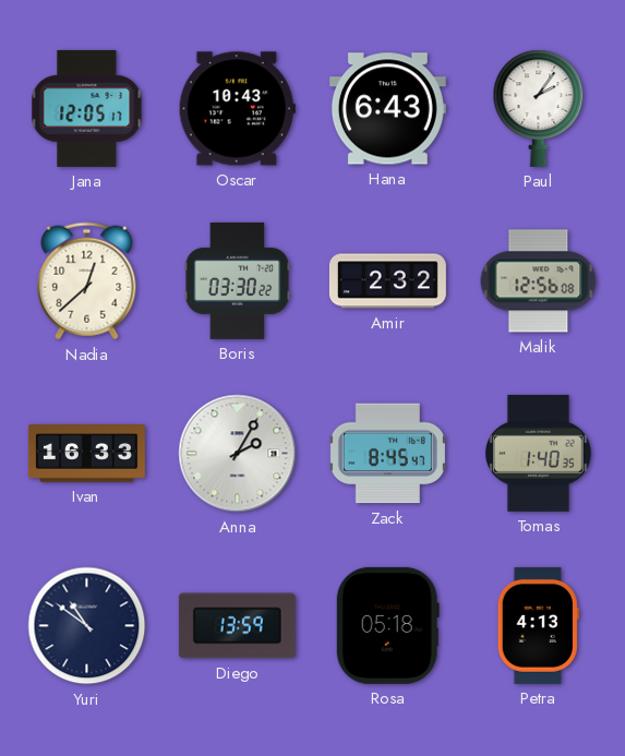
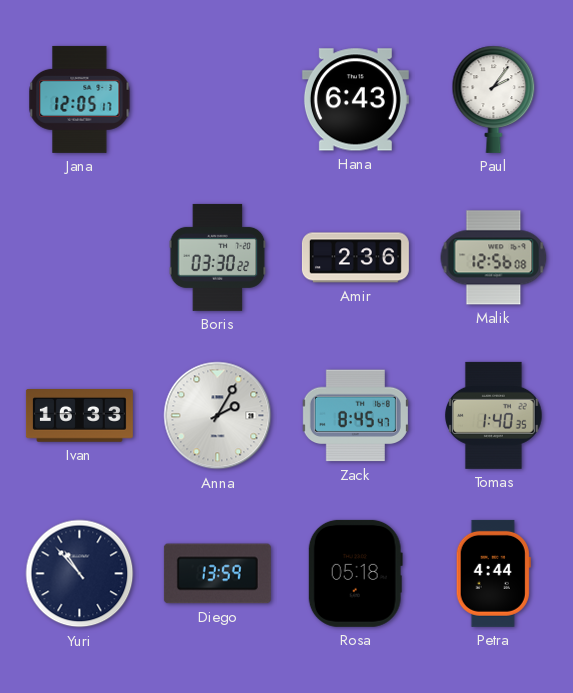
Oscar: 10:43 -> none
Nadia: 12:38 -> none
Amir: 2:32 -> 2:36
Yuri: 10:51 -> 10:53
Petra: 4:13 -> 4:44
